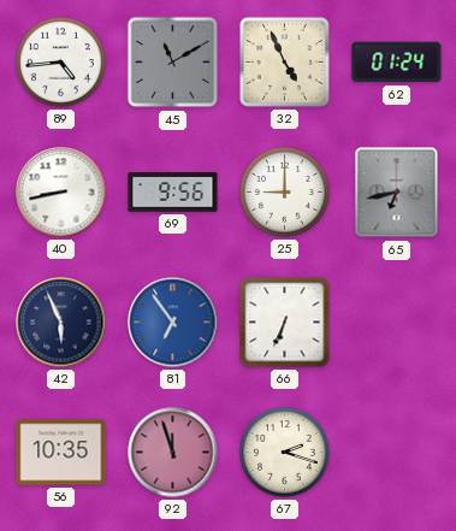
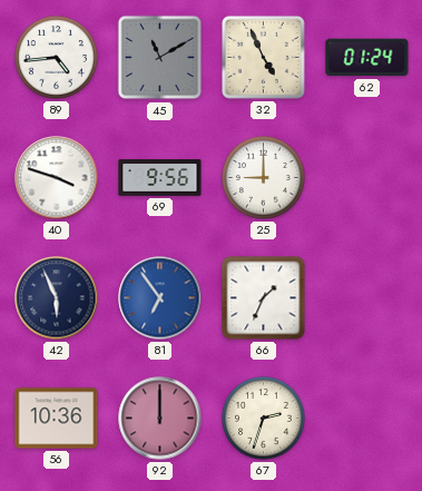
40: 8:43 -> 3:48
65: 6:43 -> none
66: 6:34 -> 1:34
56: 10:35 -> 10:36
92: 11:57 -> 12:00
67: 2:18 -> 2:33
